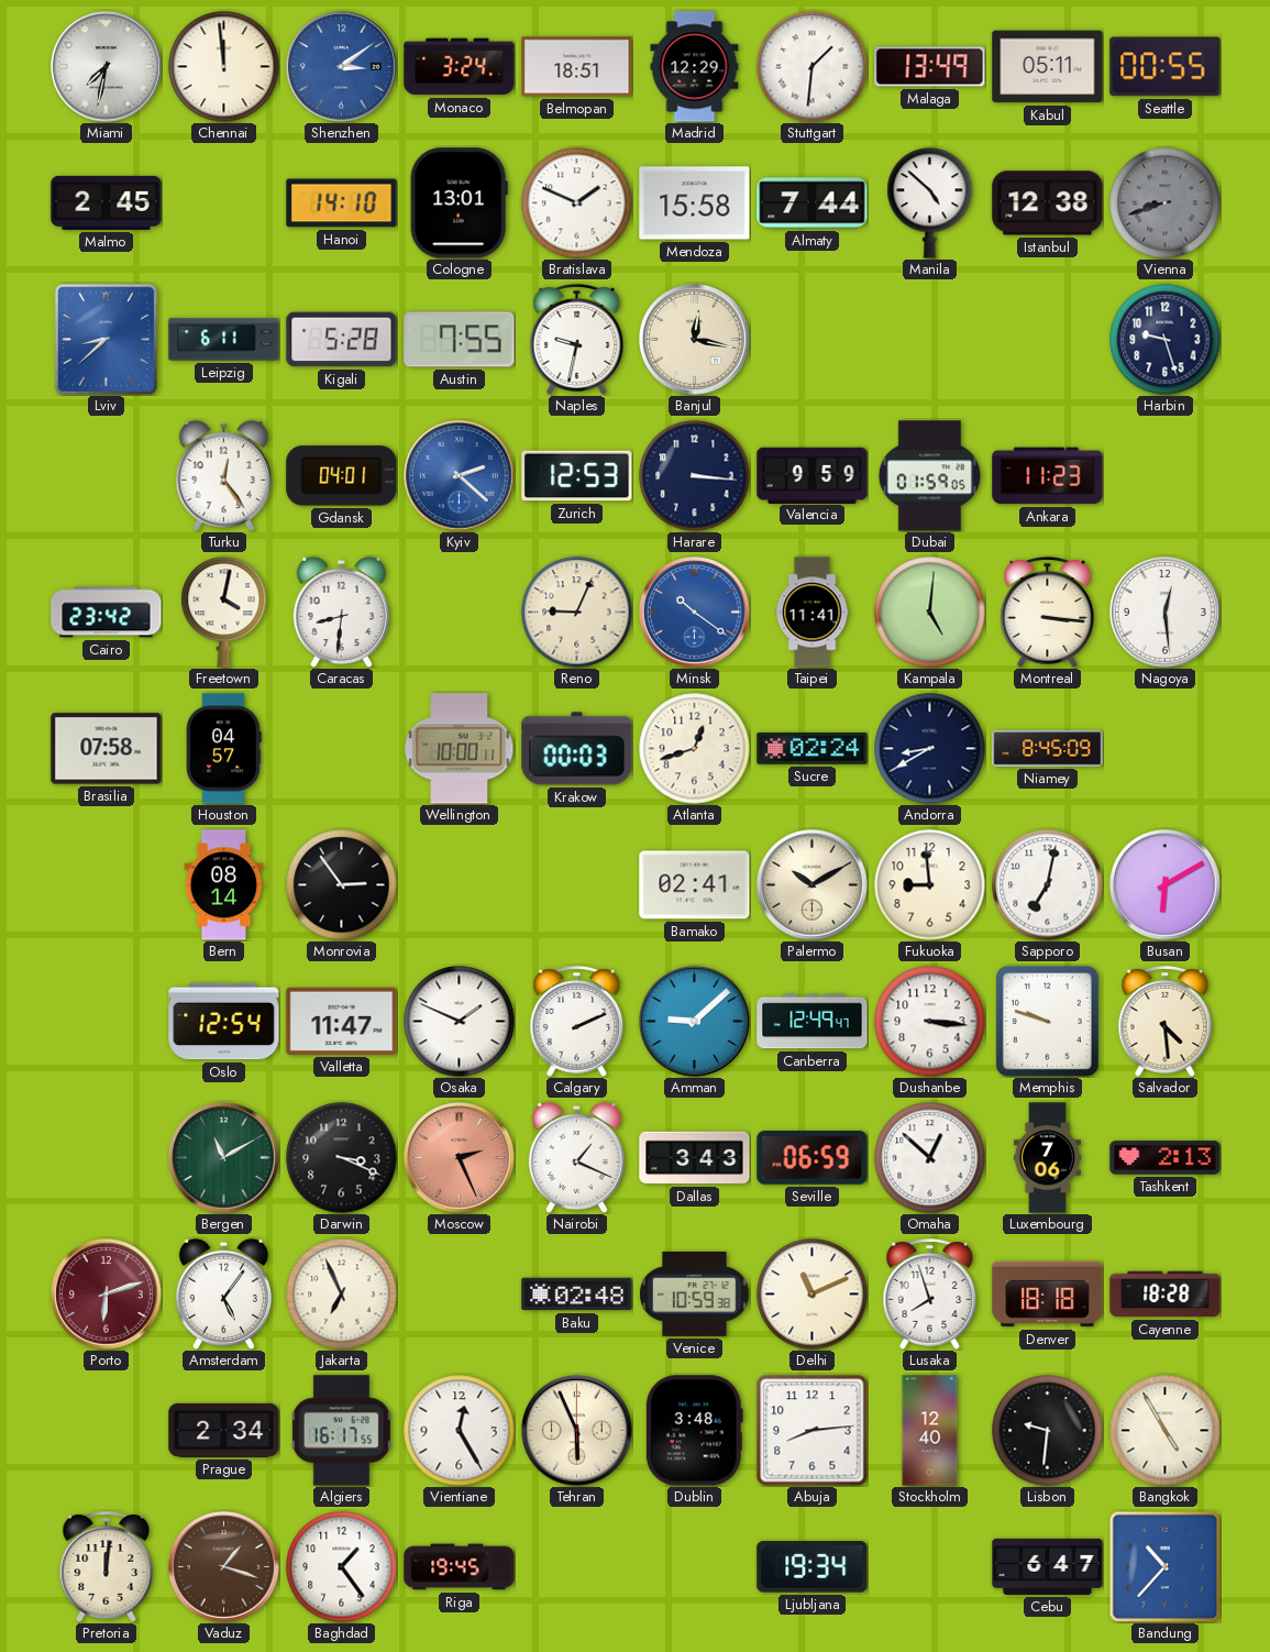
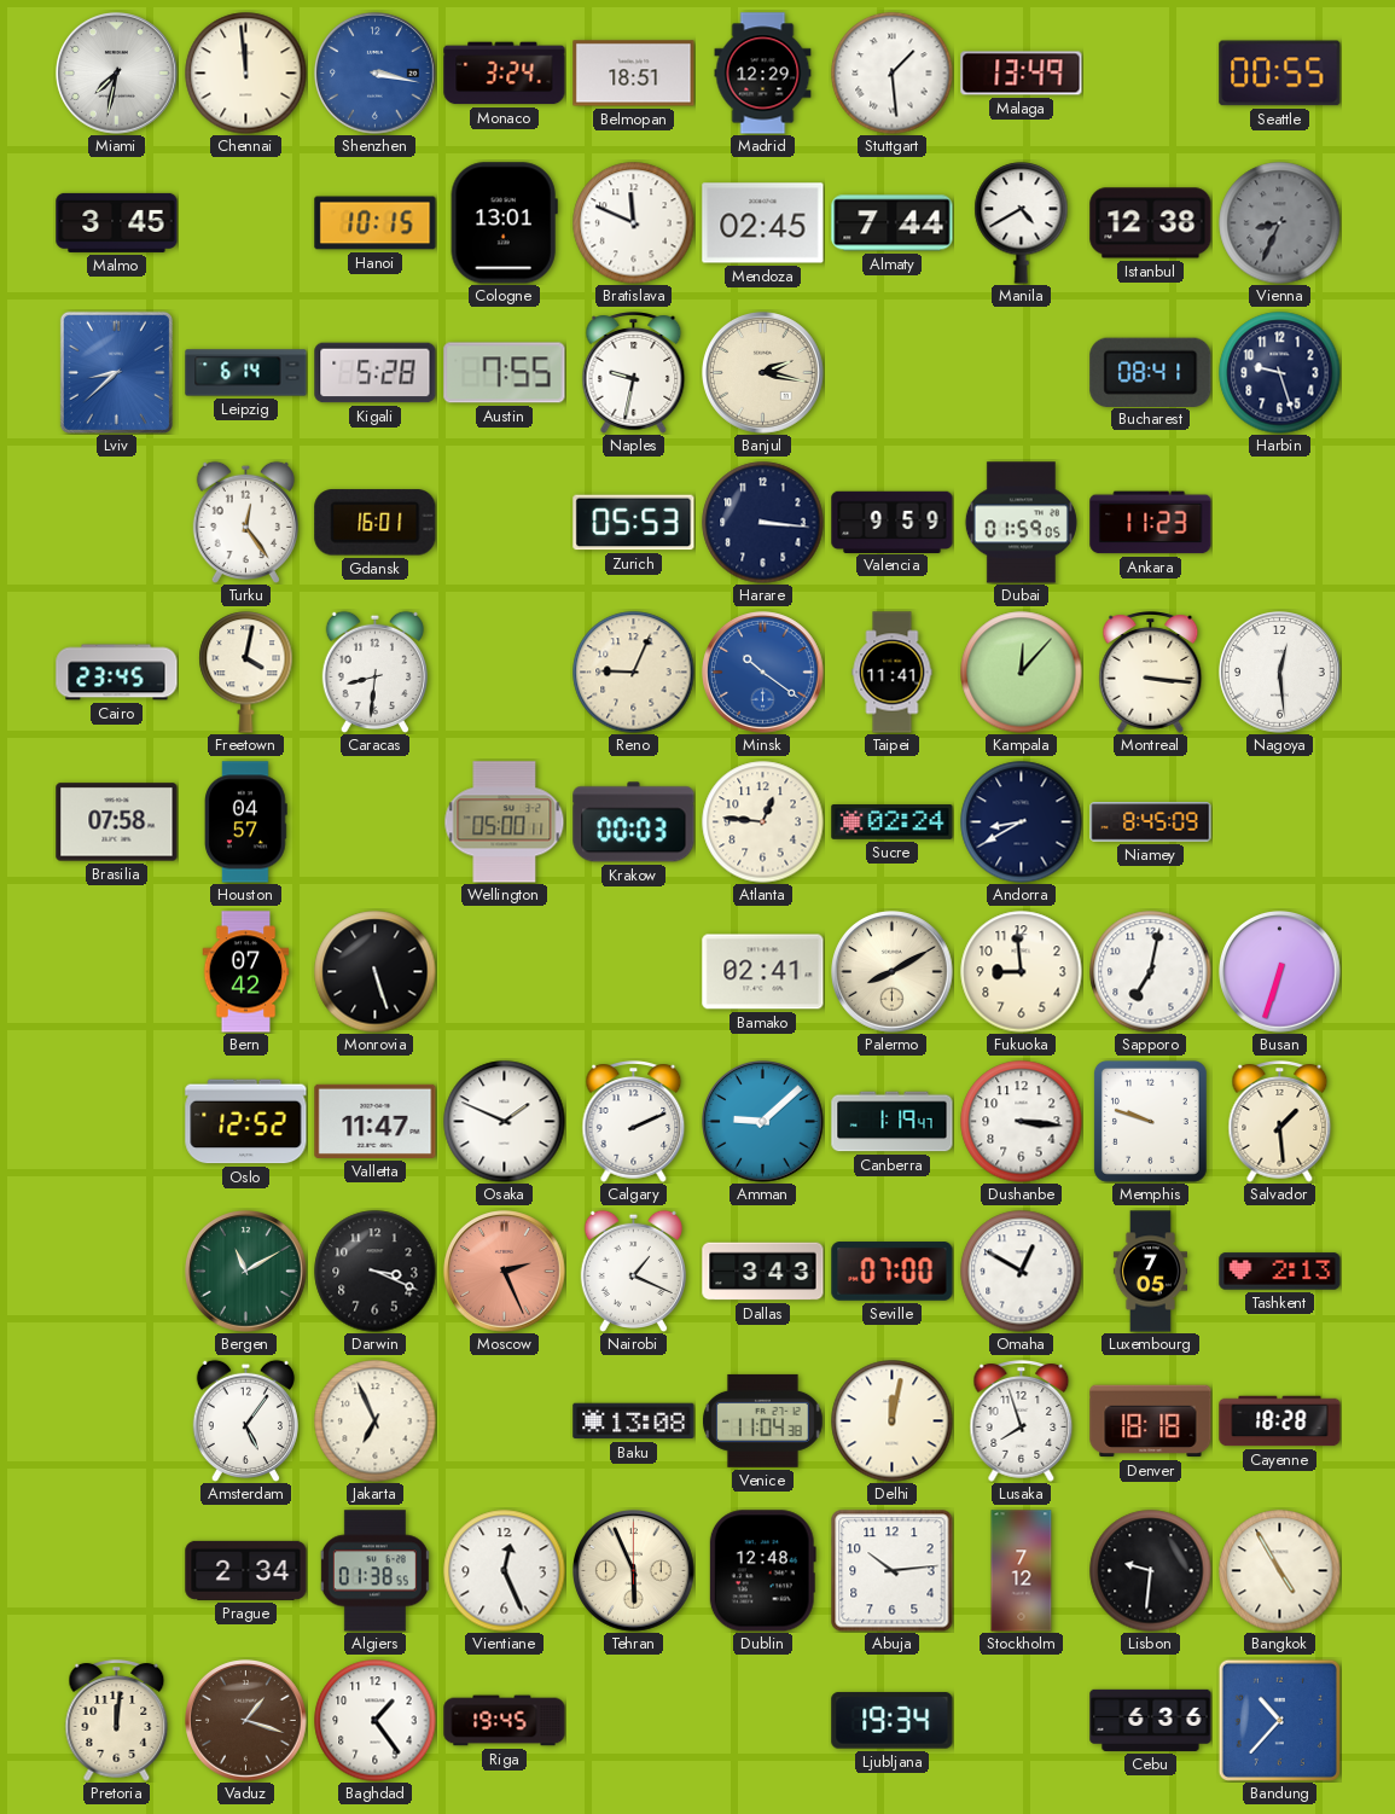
Shenzhen: 3:09 -> 3:17
Stuttgart: 1:31 -> 1:29
Kabul: 05:11 -> none
Malmo: 2:45 -> 3:45
Hanoi: 14:10 -> 10:15
Bratislava: 1:49 -> 11:49
Mendoza: 15:58 -> 02:45
Manila: 4:52 -> 4:40
Vienna: 8:42 -> 8:34
Leipzig: 6:11 -> 6:14
Banjul: 12:17 -> 2:17
Bucharest: none -> 08:41
Gdansk: 04:01 -> 16:01
Kyiv: 2:22 -> none
Zurich: 12:53 -> 05:53
Cairo: 23:42 -> 23:45
Kampala: 5:01 -> 12:07
Wellington: 10:00 -> 05:00
Atlanta: 12:42 -> 12:46
Bern: 08:14 -> 07:42
Monrovia: 2:54 -> 5:27
Palermo: 10:10 -> 8:10
Busan: 6:10 -> 6:33
Oslo: 12:54 -> 12:52
Canberra: 12:49 -> 1:19
Salvador: 4:29 -> 1:29
Seville: 06:59 -> 07:00
Omaha: 12:52 -> 12:50
Luxembourg: 7:06 -> 7:05
Porto: 6:12 -> none
Baku: 02:48 -> 13:08
Venice: 10:59 -> 11:04
Delhi: 11:11 -> 12:02
Algiers: 16:17 -> 01:38
Vientiane: 12:25 -> 12:26
Dublin: 3:48 -> 12:48
Abuja: 8:14 -> 10:14
Stockholm: 12:40 -> 7:12
Cebu: 6:47 -> 6:36
